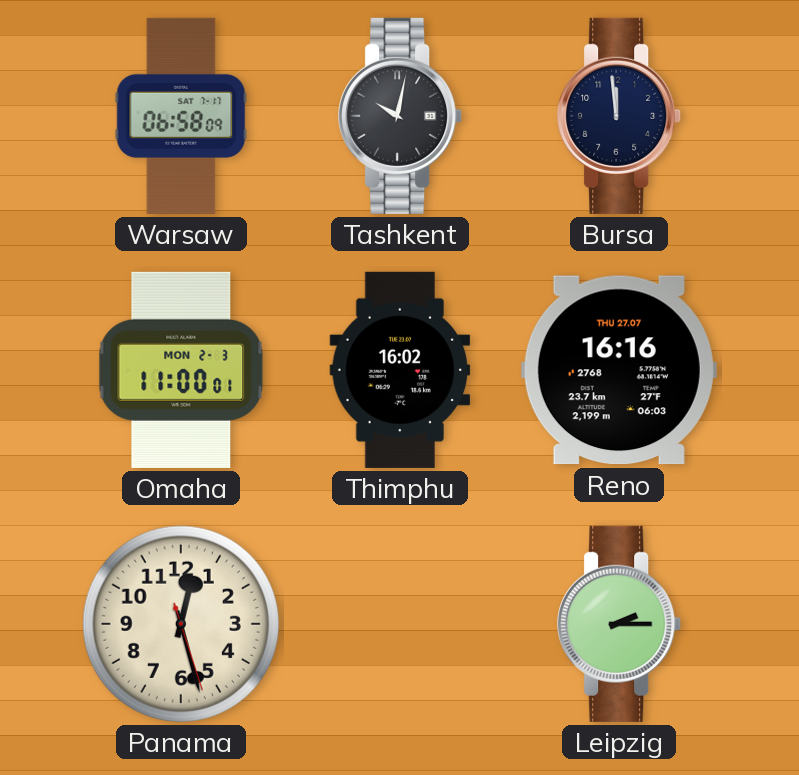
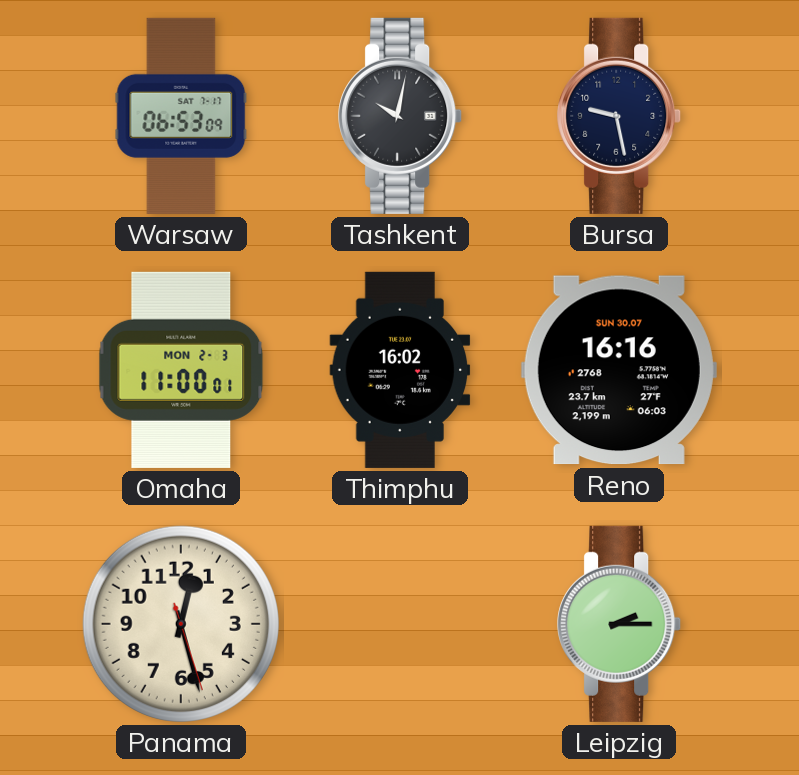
Warsaw: 06:58 -> 06:53
Bursa: 11:59 -> 9:28
Reno date: THU 27.07 -> SUN 30.07
